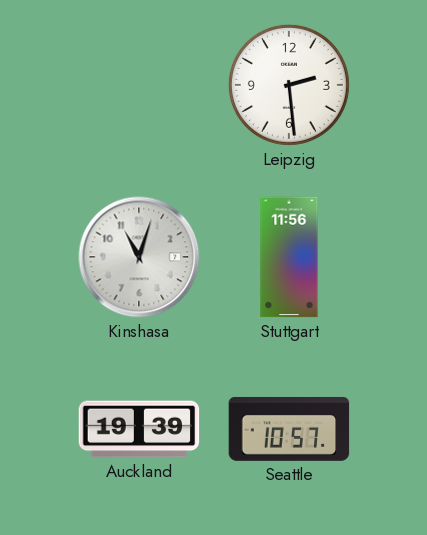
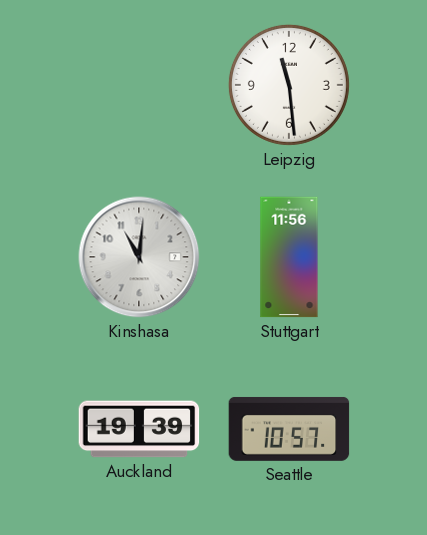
Leipzig: 2:29 -> 11:29
Kinshasa: 11:03 -> 11:01
